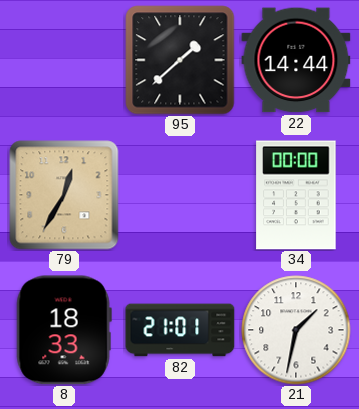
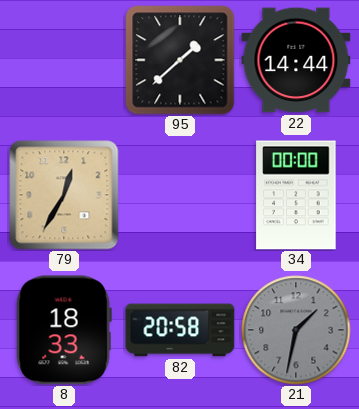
82: 21:01 -> 20:58
21 dial: white -> grey
